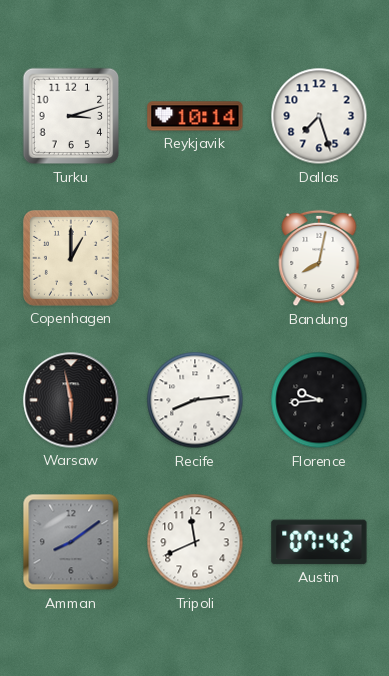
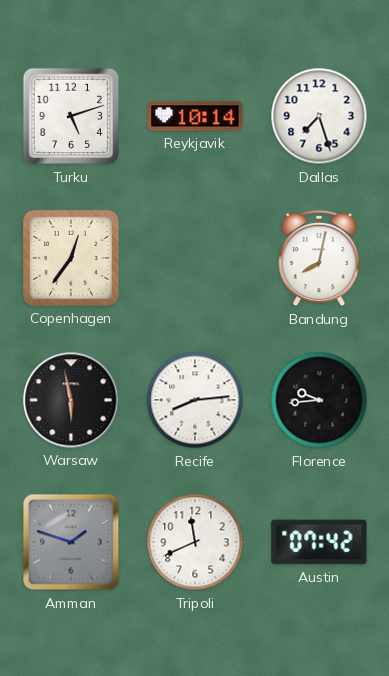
Turku: 3:12 -> 5:12
Copenhagen: 1:00 -> 12:36
Amman: 8:09 -> 1:48
